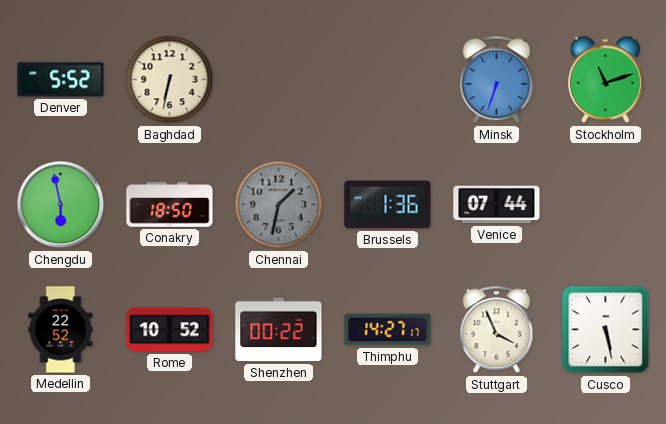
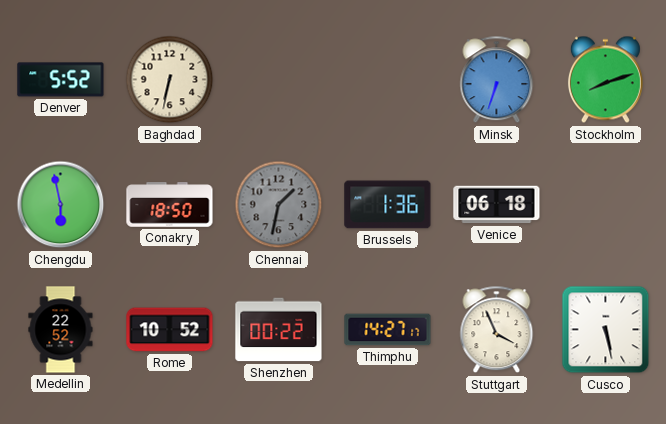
Stockholm: 11:12 -> 8:12
Venice: 07:44 -> 06:18
